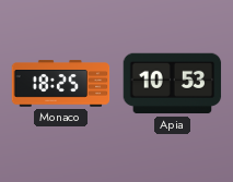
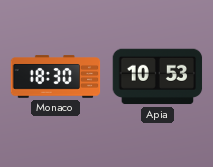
Monaco: 18:25 -> 18:30
